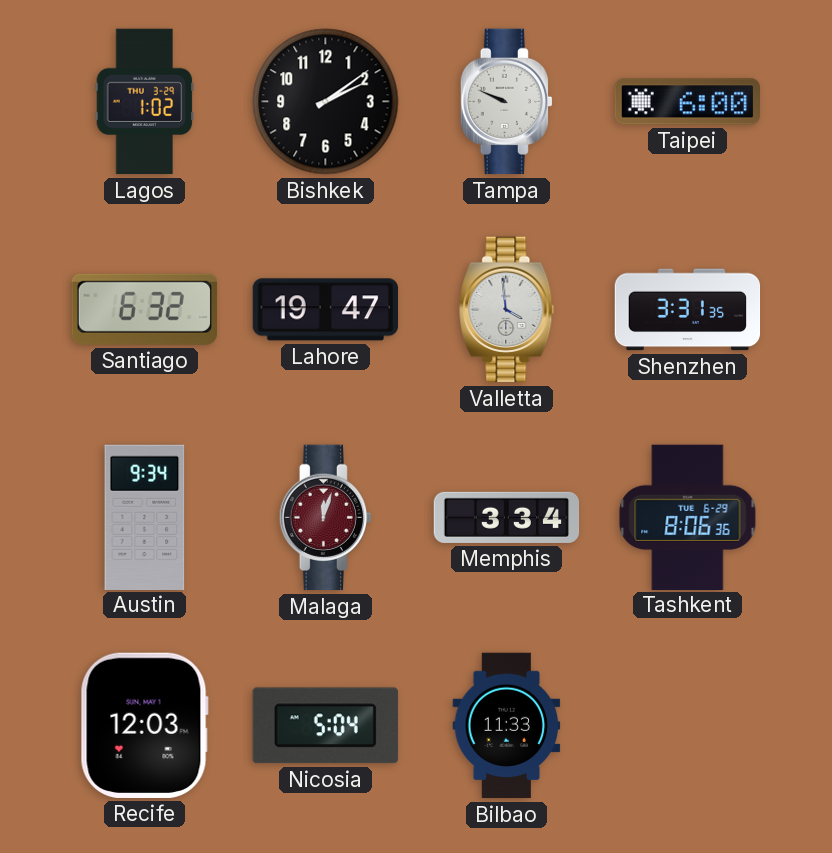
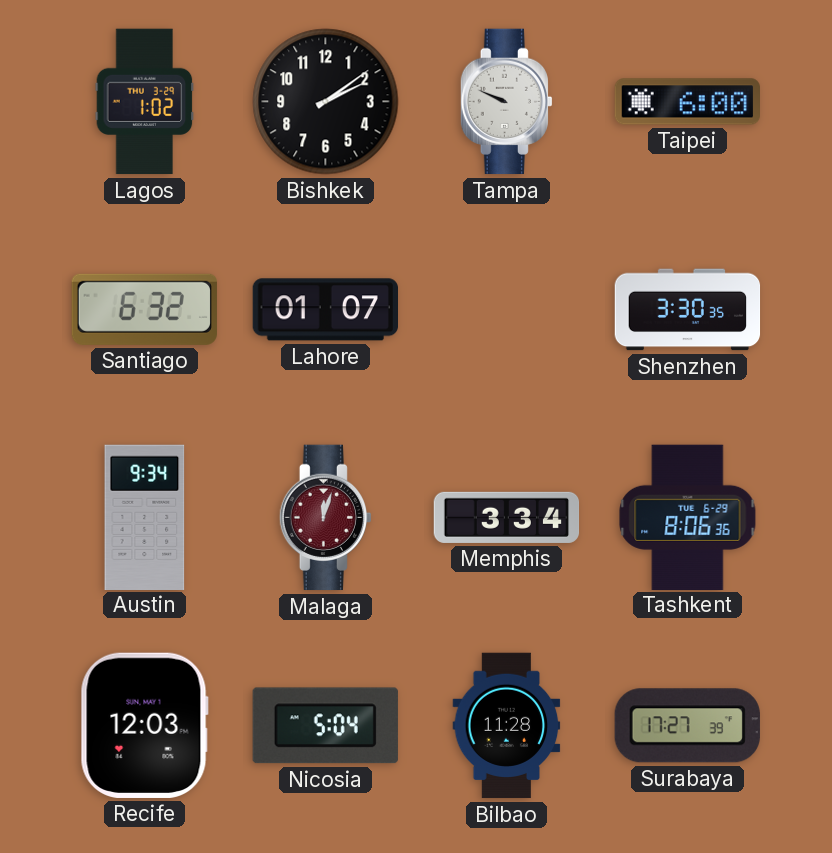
Lahore: 19:47 -> 01:07
Valletta: 3:59 -> none
Shenzhen: 3:31 -> 3:30
Bilbao: 11:33 -> 11:28
Surabaya: none -> 17:27
